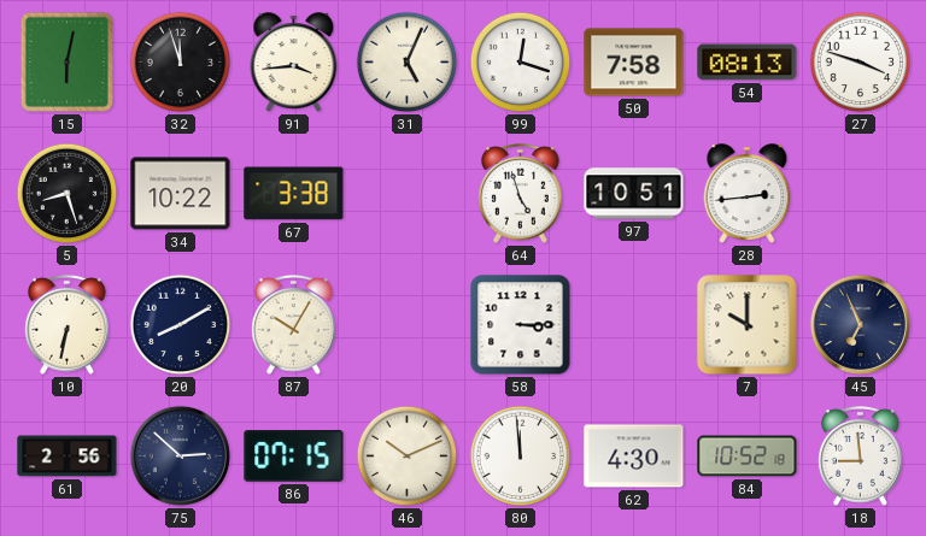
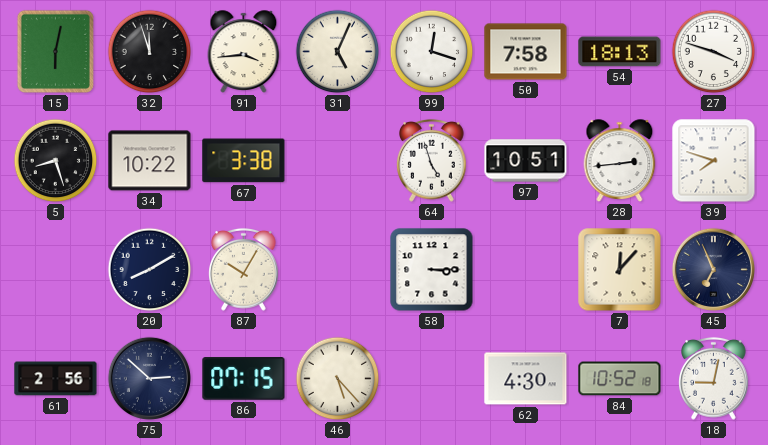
54: 08:13 -> 18:13
39: none -> 7:48
10: 6:32 -> none
7: 10:00 -> 12:07
46: 10:11 -> 5:23
80: 11:59 -> none
18: 8:59 -> 9:02
